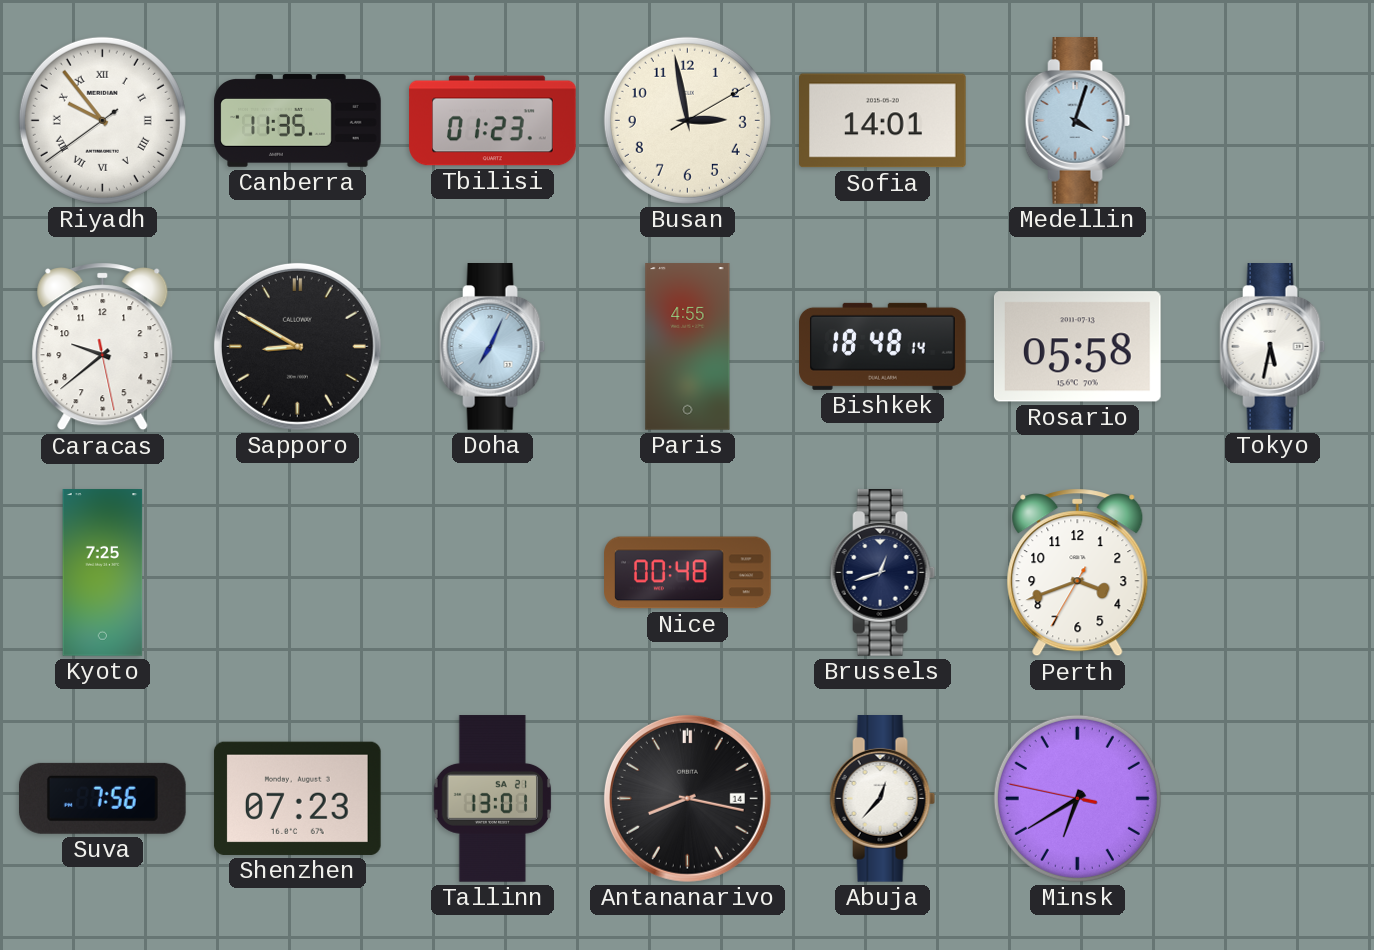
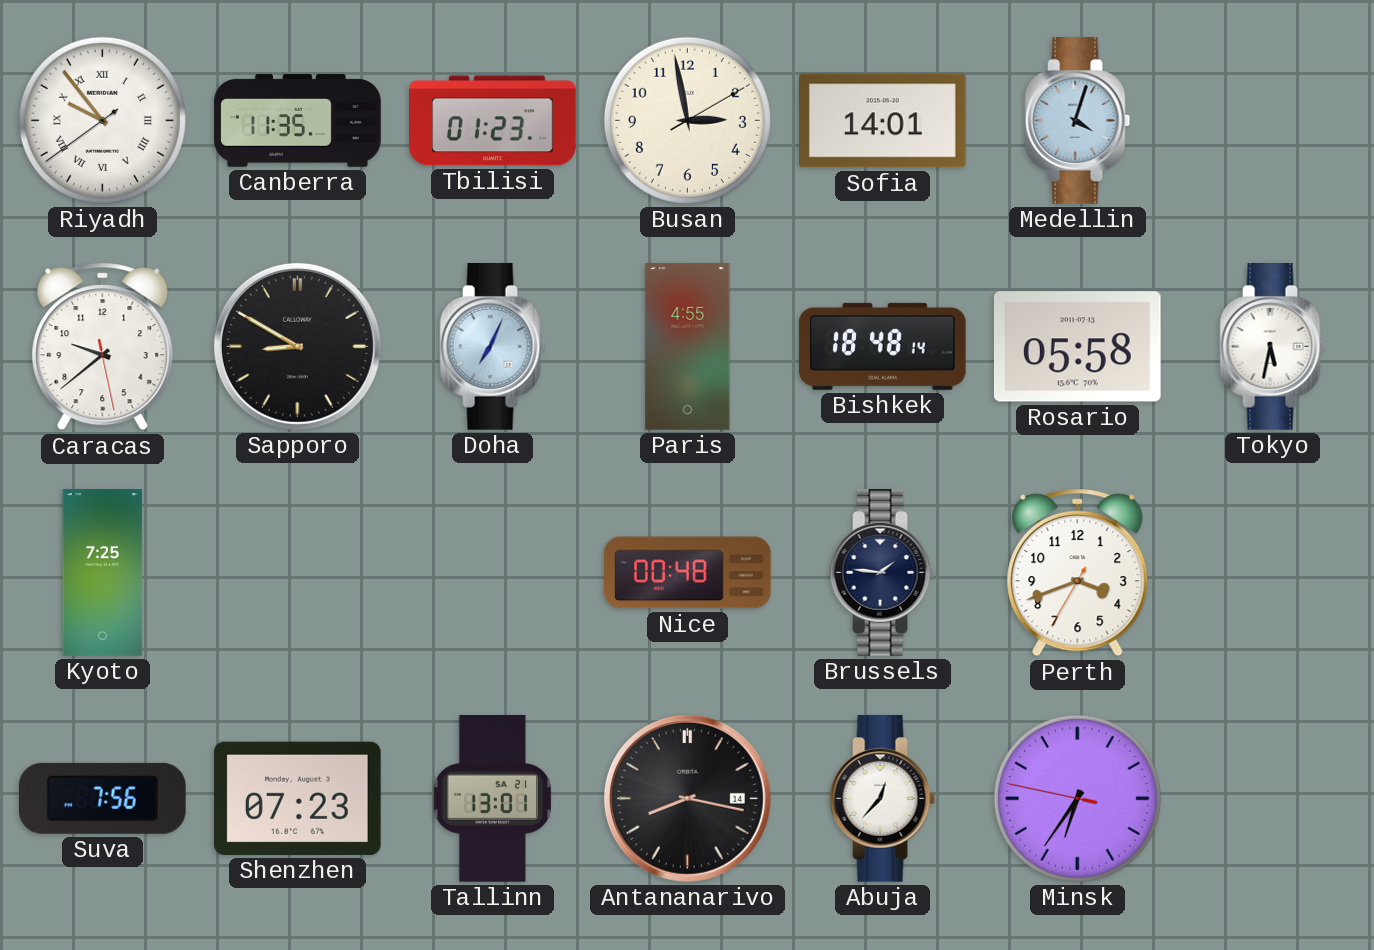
Brussels: 12:42 -> 1:46
Minsk: 6:39 -> 6:35
